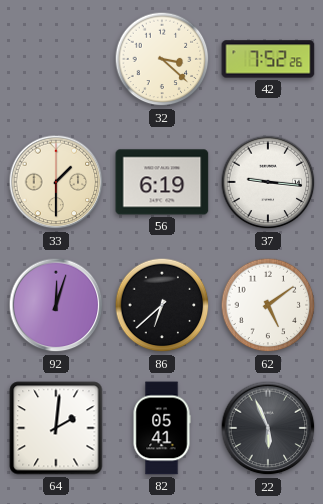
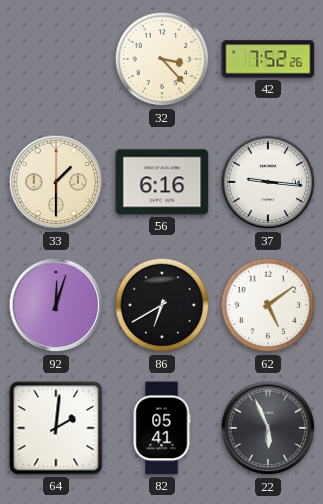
32: 3:22 -> 3:23
56: 6:19 -> 6:16
86: 6:38 -> 6:40
